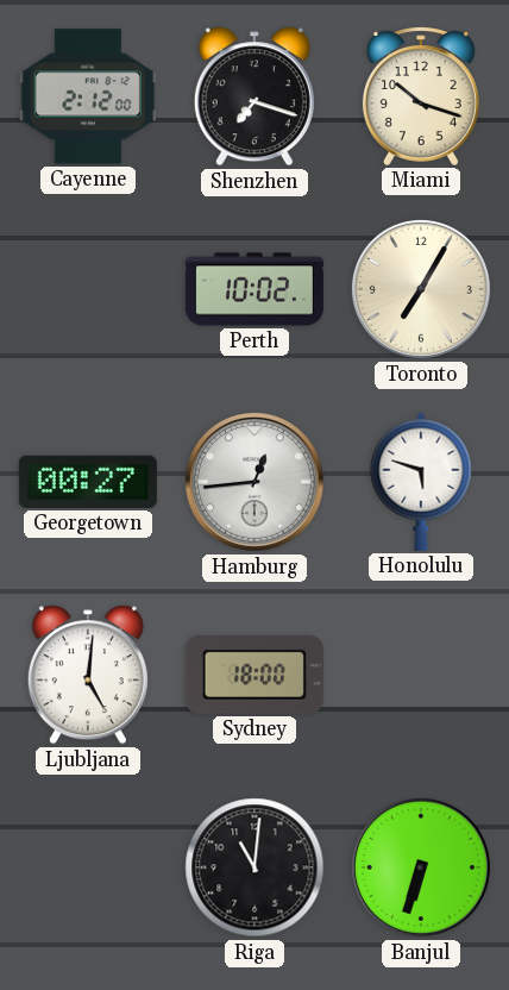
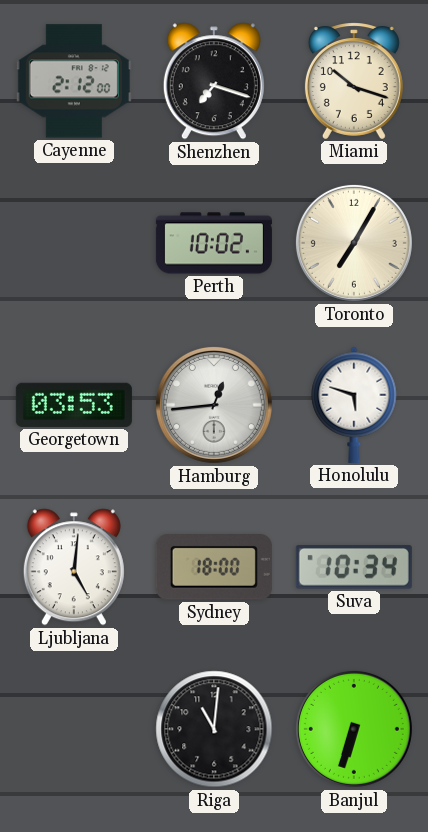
Georgetown: 00:27 -> 03:53
Suva: none -> 10:34
